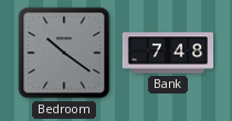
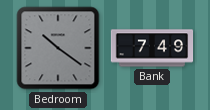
Bank: 7:48 -> 7:49
